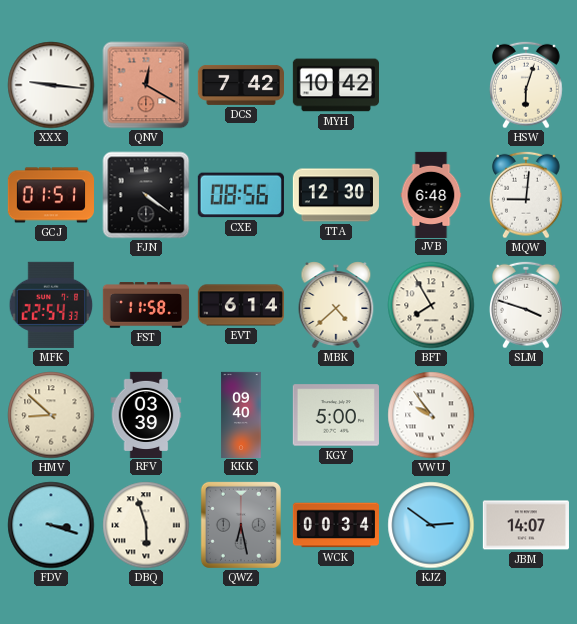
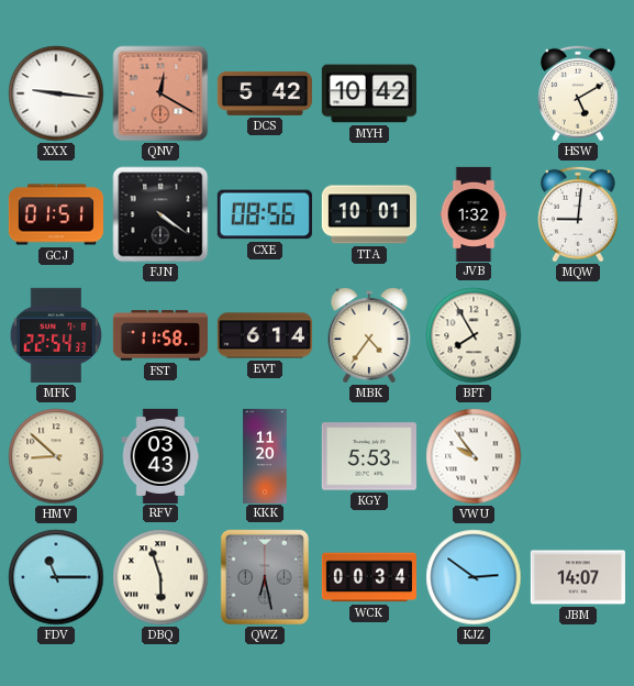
DCS: 7:42 -> 5:42
HSW: 6:03 -> 5:10
TTA: 12:30 -> 10:01
JVB: 6:48 -> 1:32
MBK: 4:38 -> 4:36
SLM: 3:48 -> none
RFV: 03:39 -> 03:43
KKK: 09:40 -> 11:20
KGY: 5:00 -> 5:53
FDV: 3:18 -> 11:15
